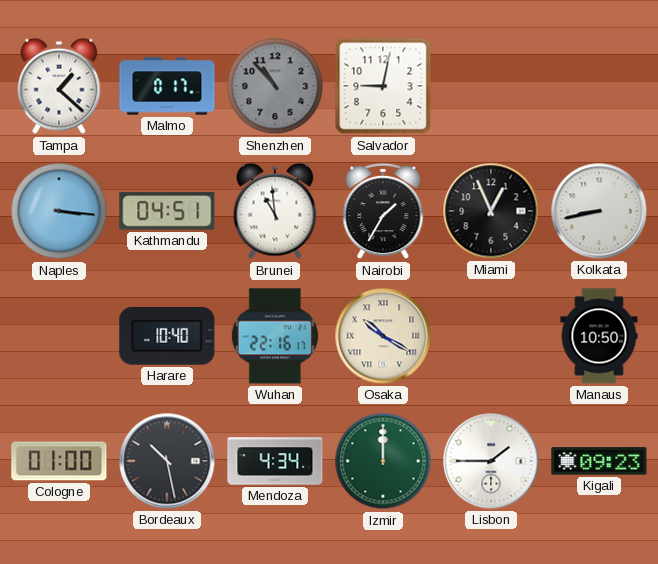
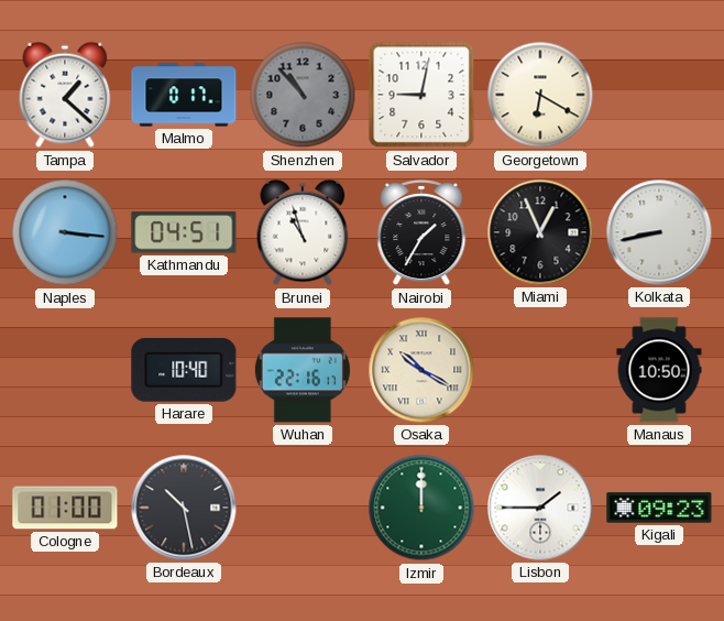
Georgetown: none -> 6:20
Brunei: 10:59 -> 10:57
Mendoza: 4:34 -> none
